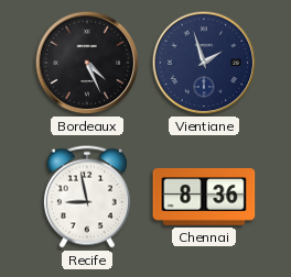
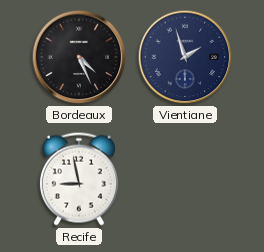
Chennai: 8:36 -> none
